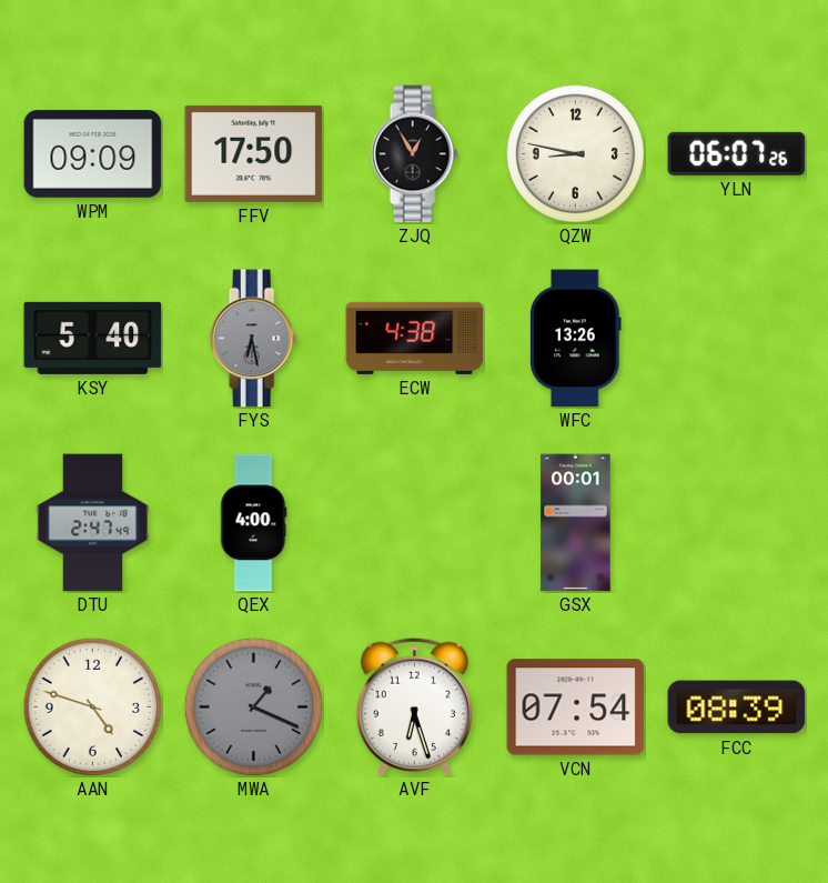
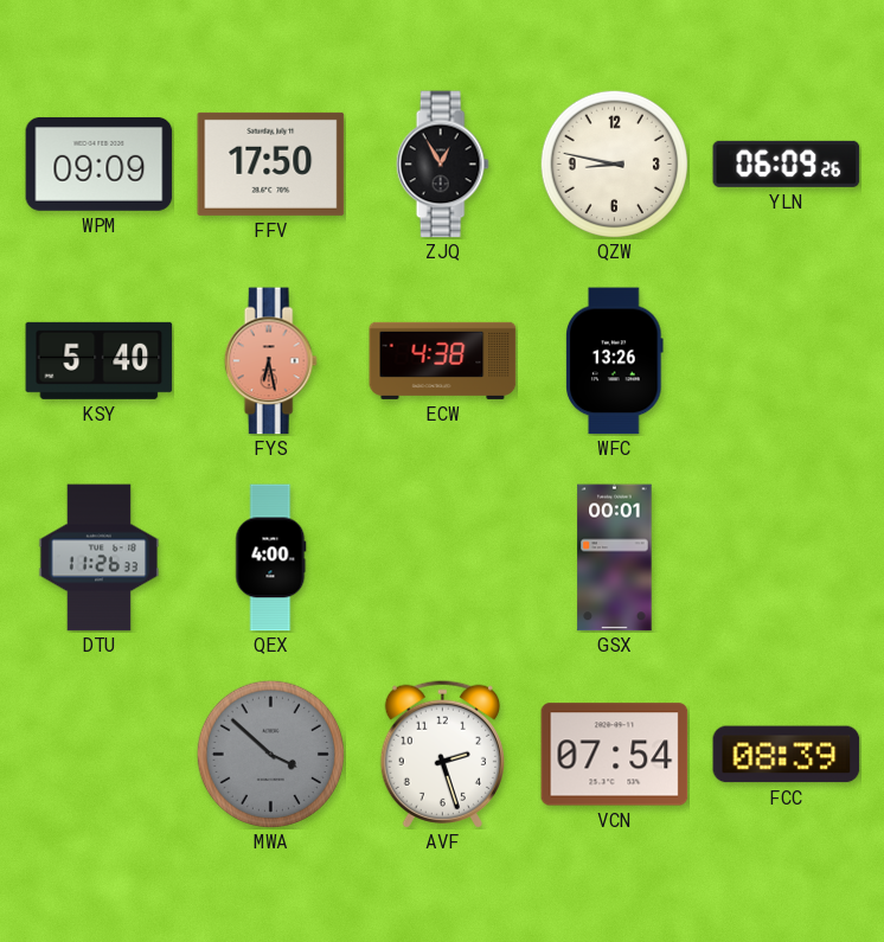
YLN: 06:07 -> 06:09
FYS dial: grey -> salmon
DTU: 2:47 -> 11:26
AAN: 4:48 -> none
MWA: 1:19 -> 3:52
AVF: 6:27 -> 2:27
